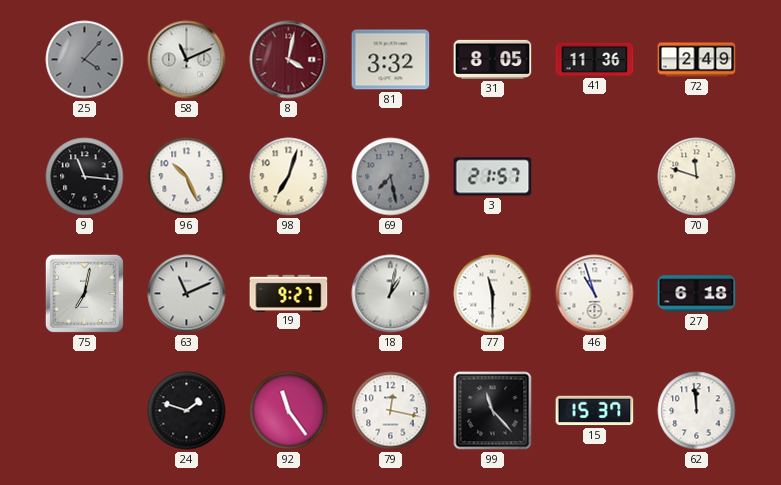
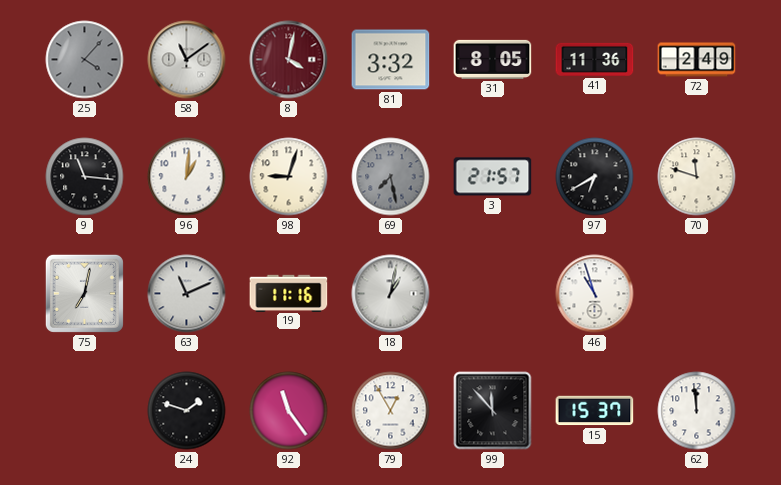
58: 11:11 -> 11:09
96: 10:26 -> 1:01
98: 7:03 -> 9:03
97: none -> 6:40
19: 9:27 -> 11:16
77: 11:30 -> none
27: 6:18 -> none
79: 12:17 -> 12:55
99: 11:23 -> 11:53
